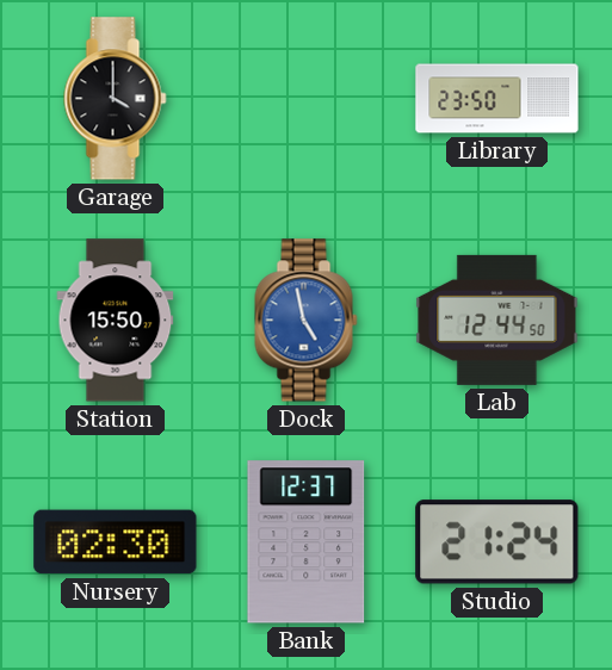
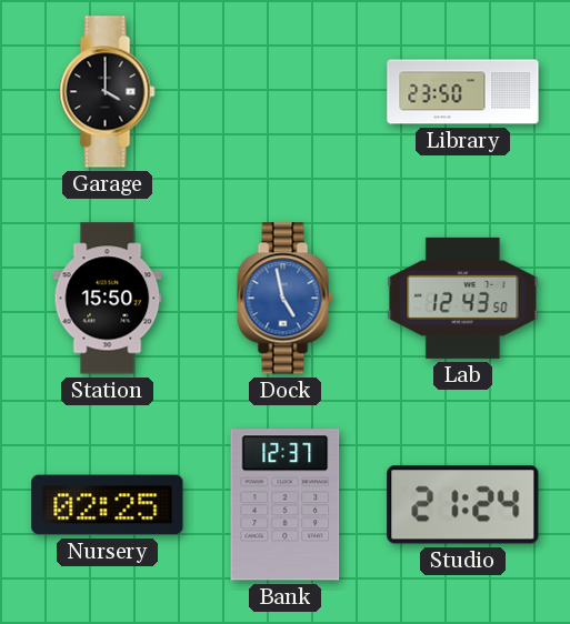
Lab: 12:44 -> 12:43
Nursery: 02:30 -> 02:25
